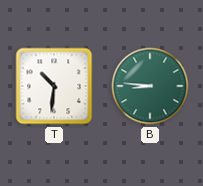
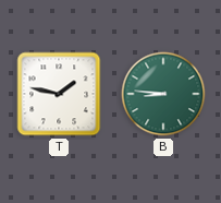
T: 10:31 -> 1:47
